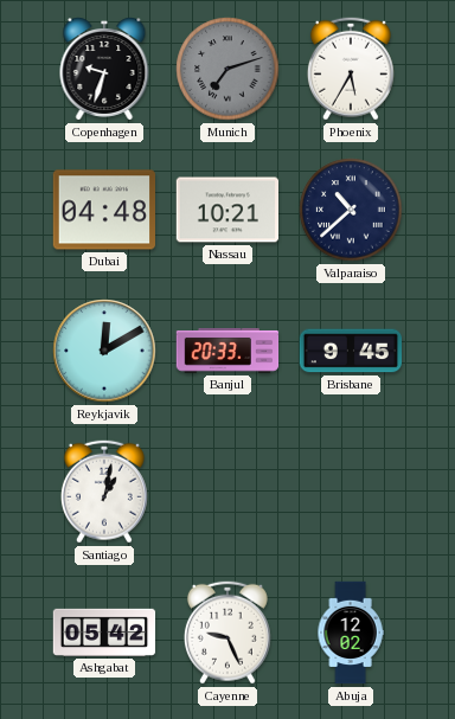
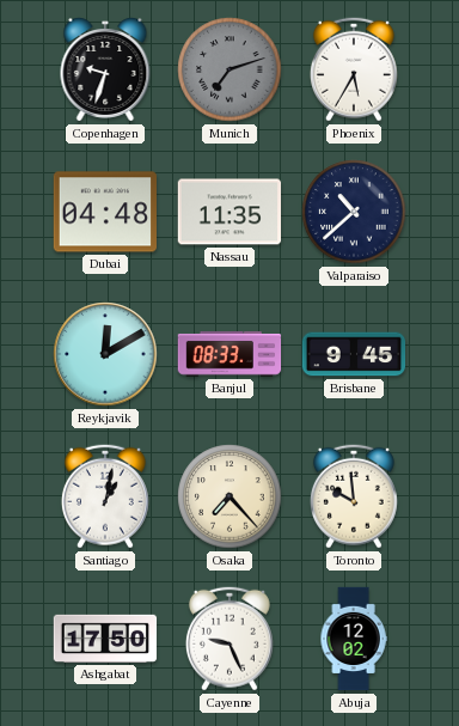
Nassau: 10:21 -> 11:35
Banjul: 20:33 -> 08:33
Osaka: none -> 7:23
Toronto: none -> 9:59
Ashgabat: 05:42 -> 17:50
